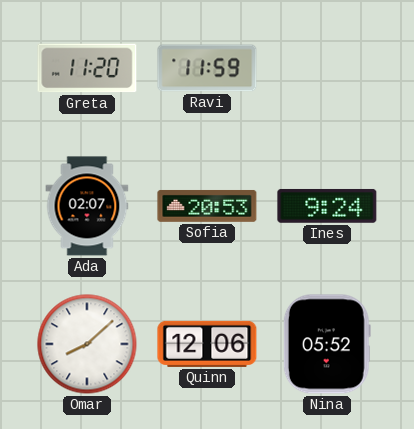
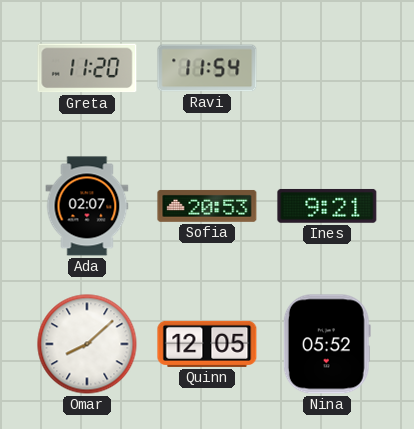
Ravi: 11:59 -> 11:54
Ines: 9:24 -> 9:21
Quinn: 12:06 -> 12:05
